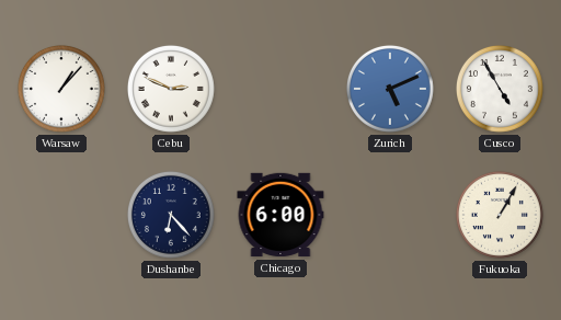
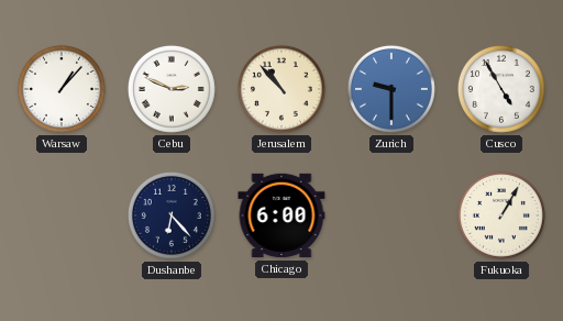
Jerusalem: none -> 10:53
Zurich: 5:11 -> 9:30
